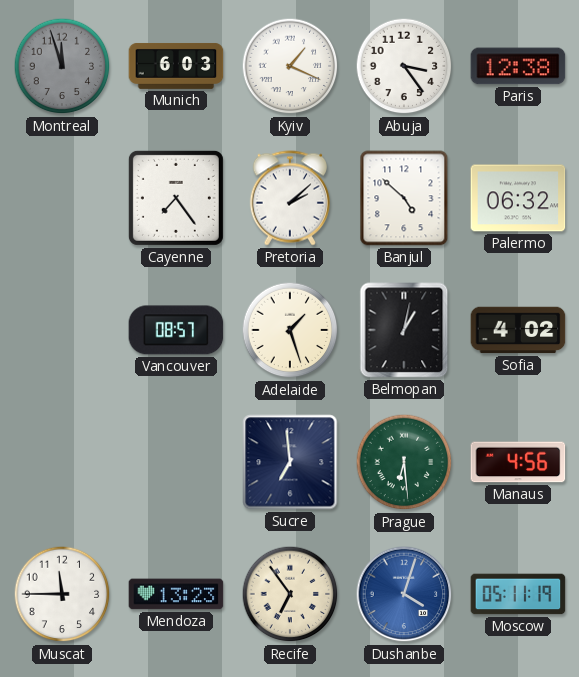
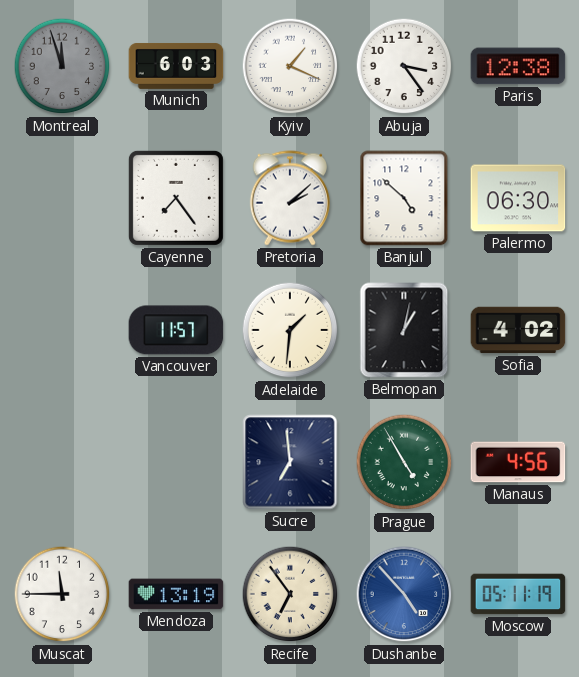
Palermo: 06:32 -> 06:30
Vancouver: 08:57 -> 11:57
Adelaide: 1:27 -> 1:31
Prague: 6:29 -> 4:55
Mendoza: 13:23 -> 13:19
Dushanbe: 4:03 -> 4:53
